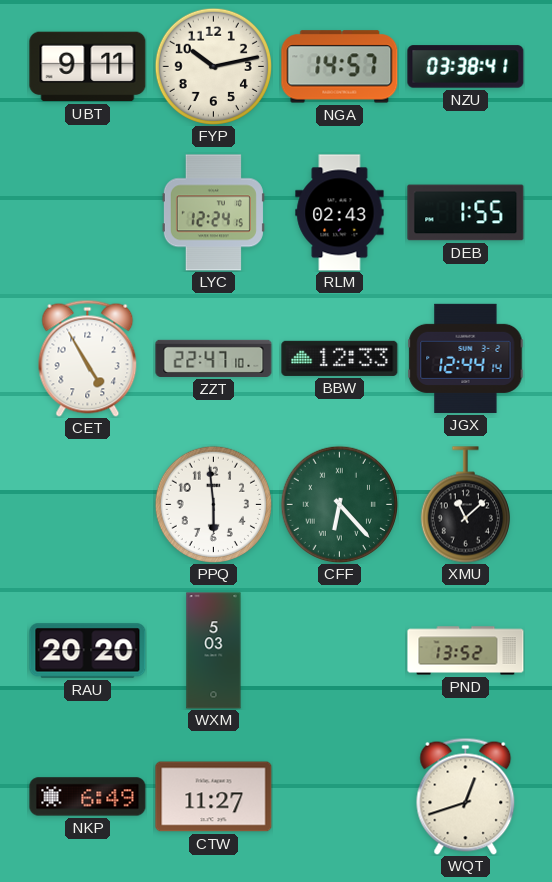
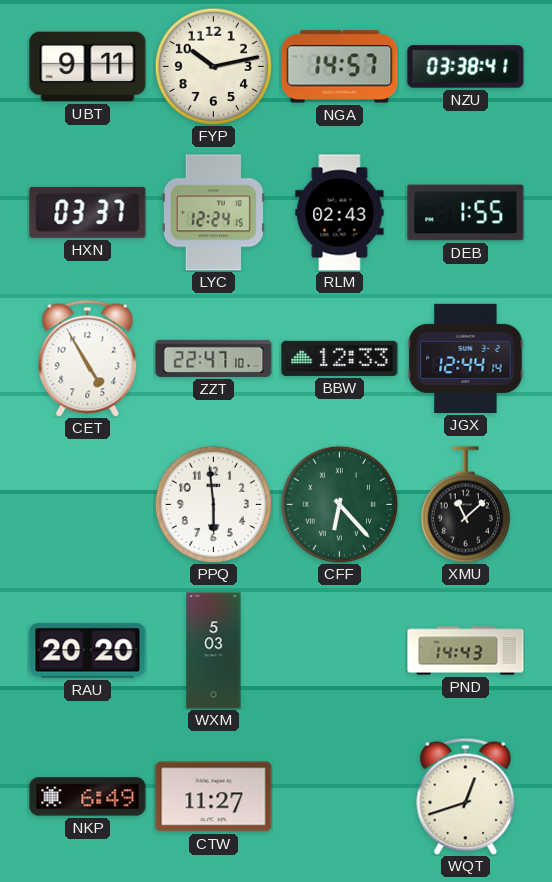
HXN: none -> 03:37
PND: 13:52 -> 14:43
